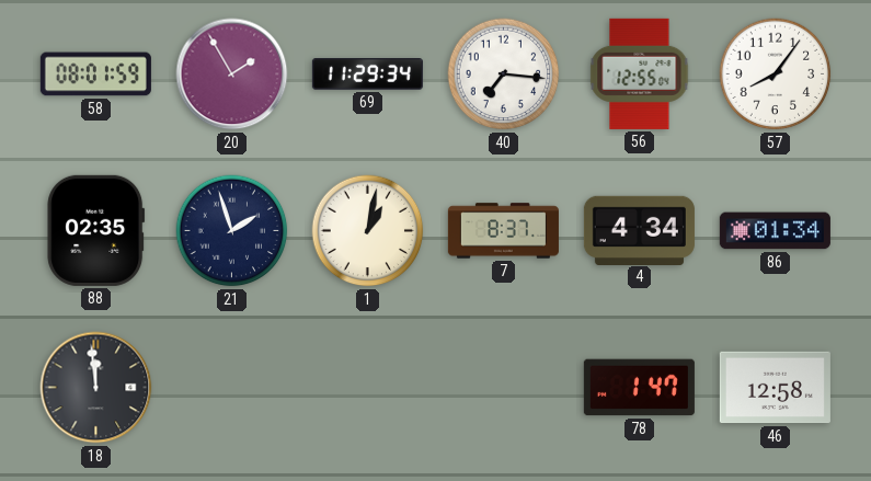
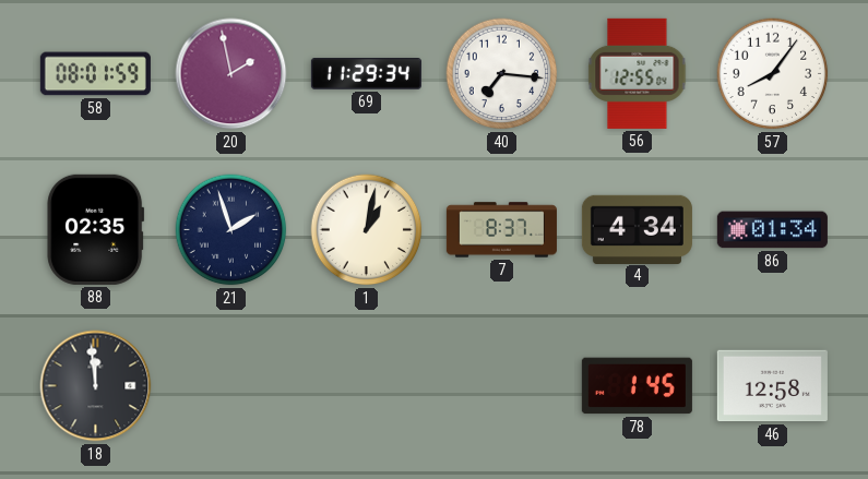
20: 1:55 -> 1:58
78: 1:47 -> 1:45
